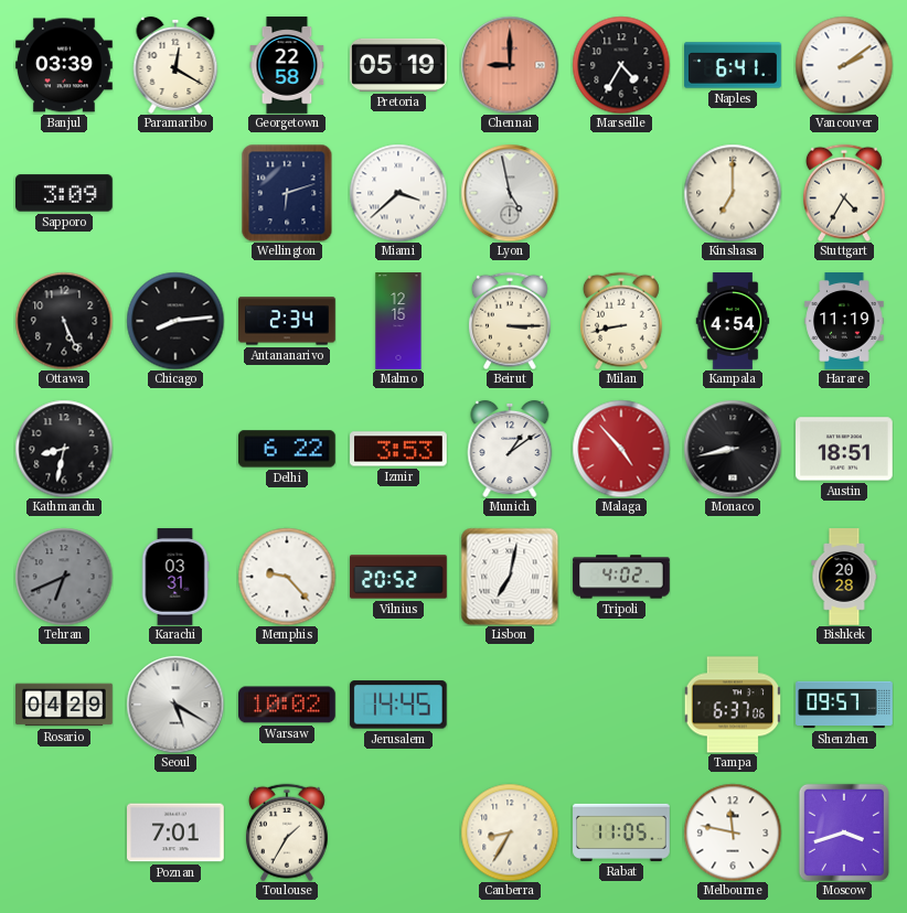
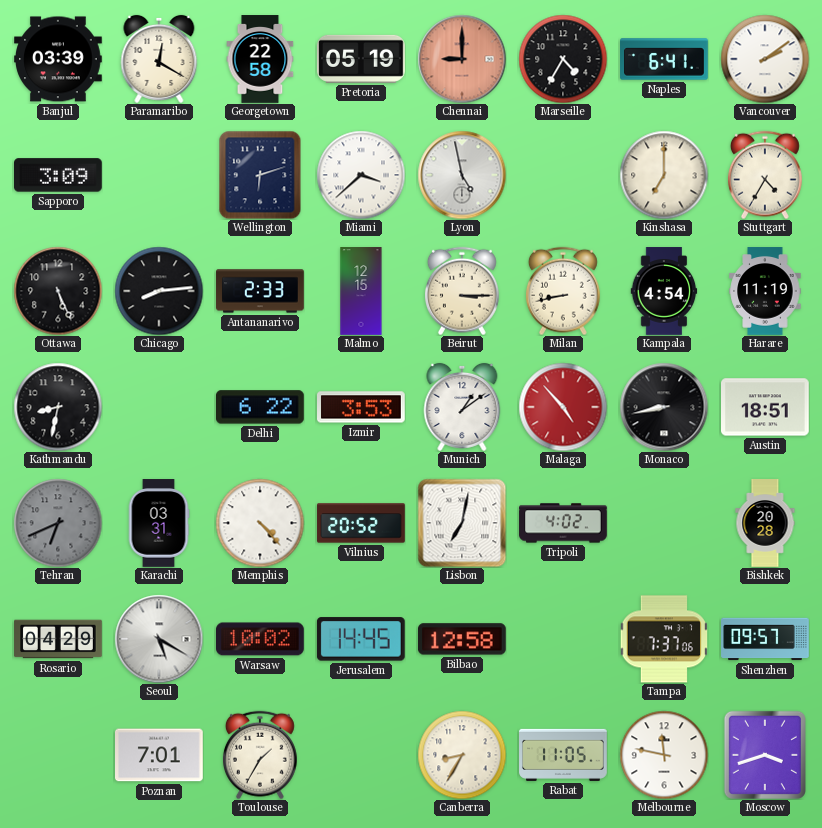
Antananarivo: 2:34 -> 2:33
Memphis: 9:23 -> 4:23
Bilbao: none -> 12:58
Tampa: 6:37 -> 7:37
